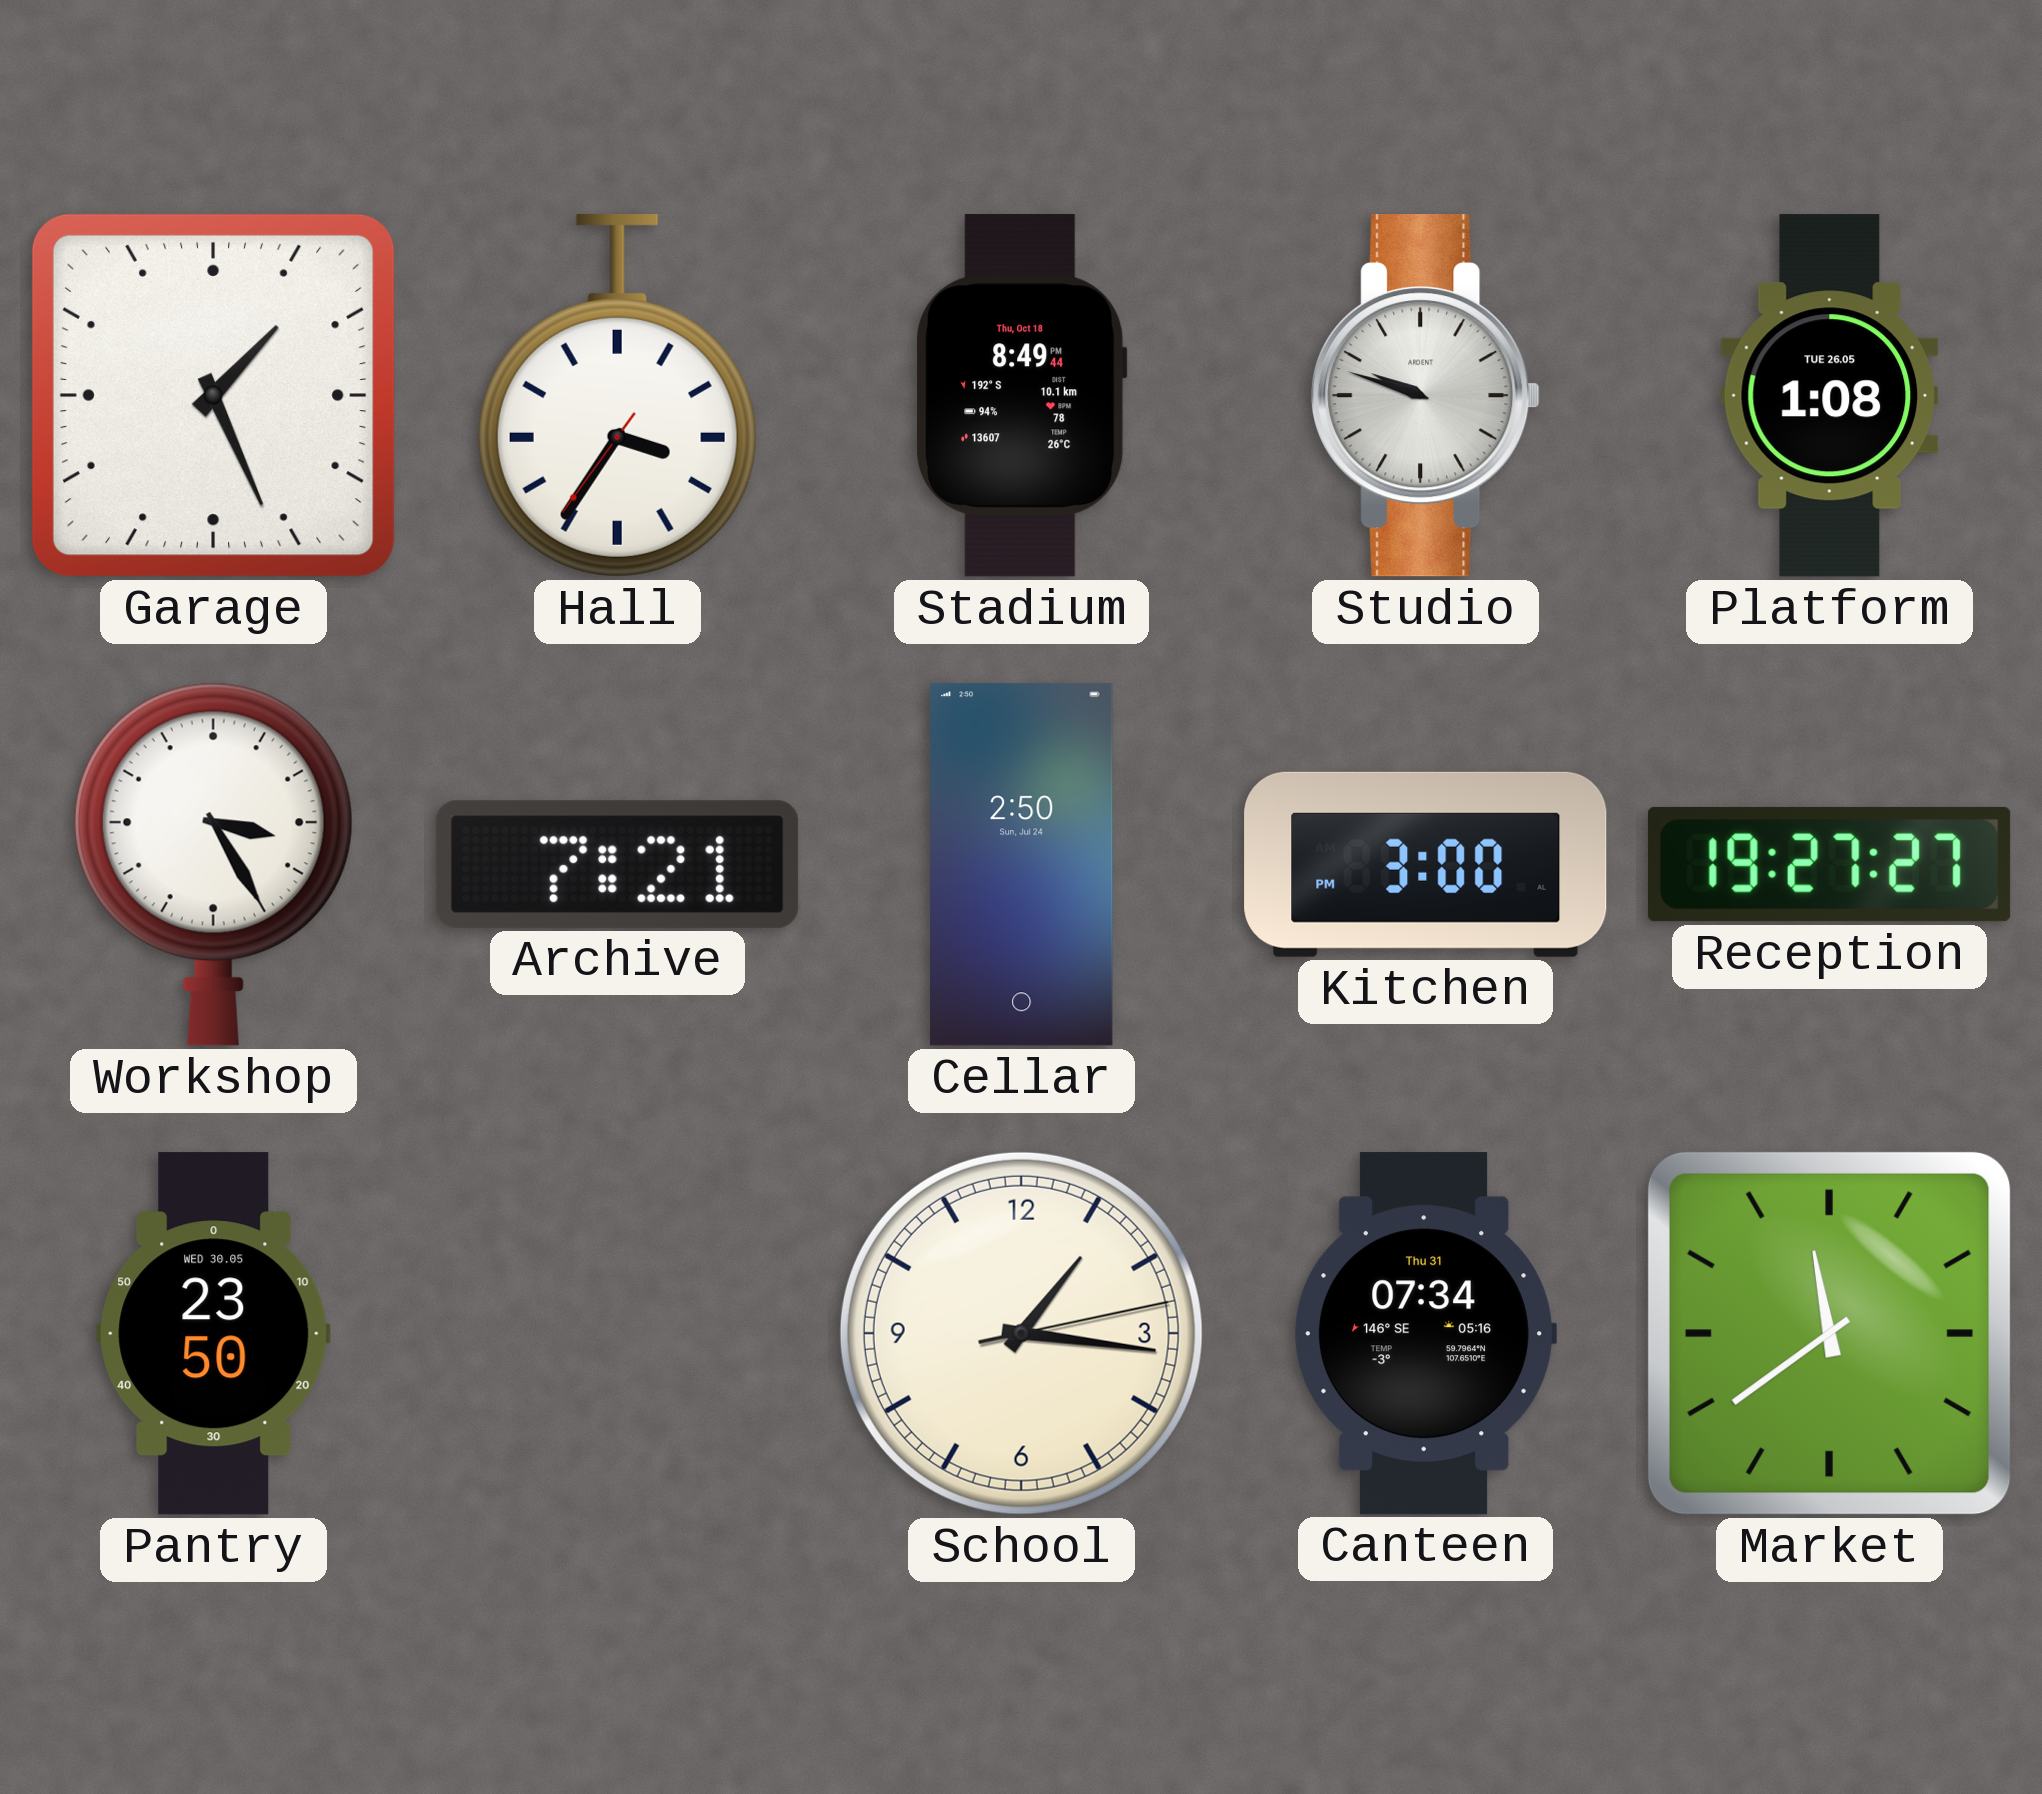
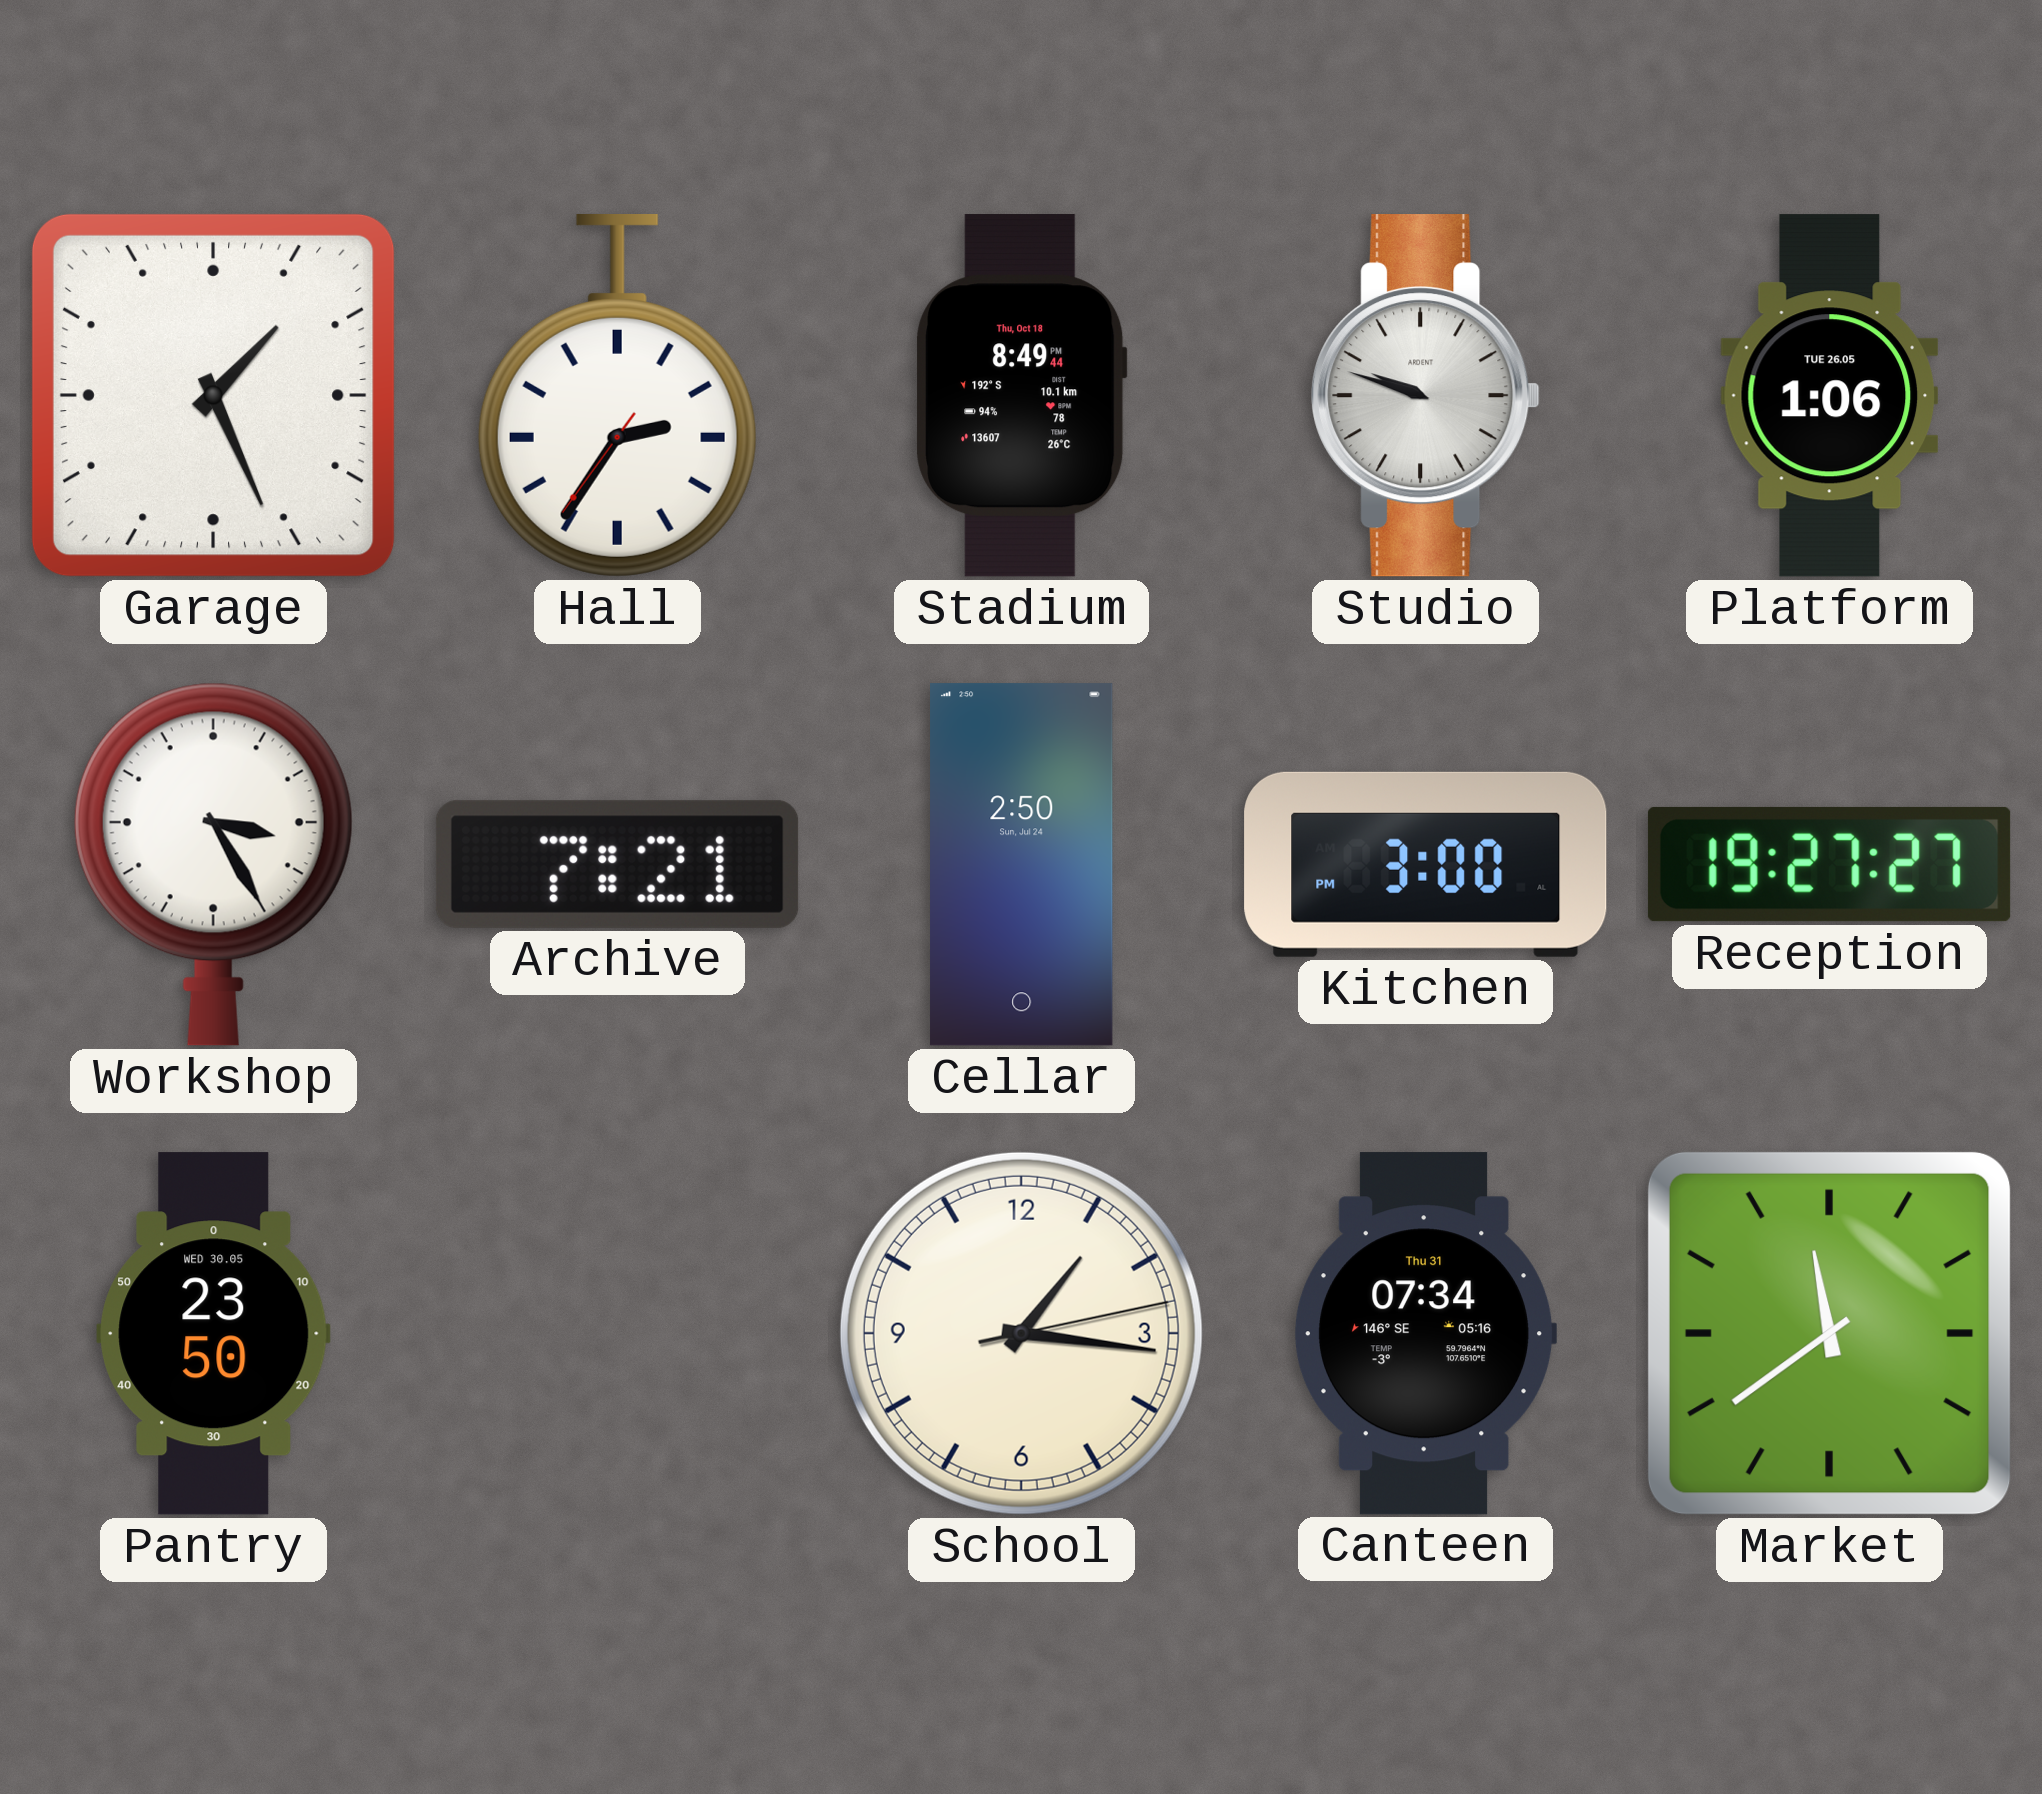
Hall: 3:35 -> 2:35
Platform: 1:08 -> 1:06
